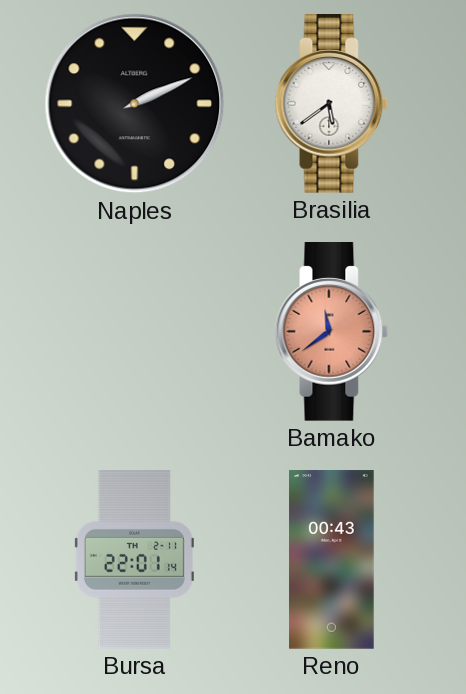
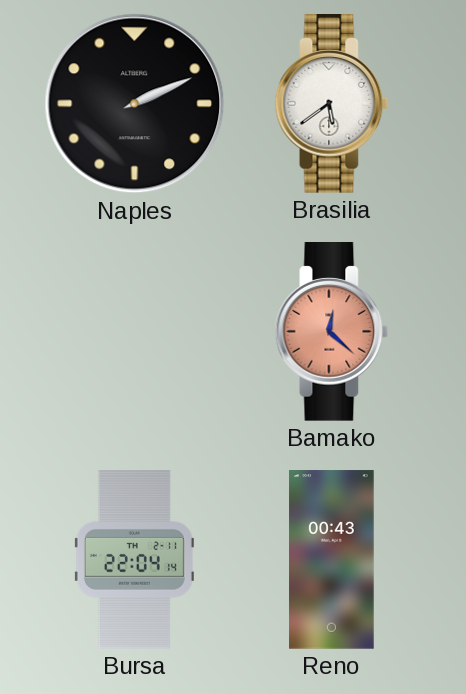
Bamako: 11:39 -> 12:22
Bursa: 22:01 -> 22:04
